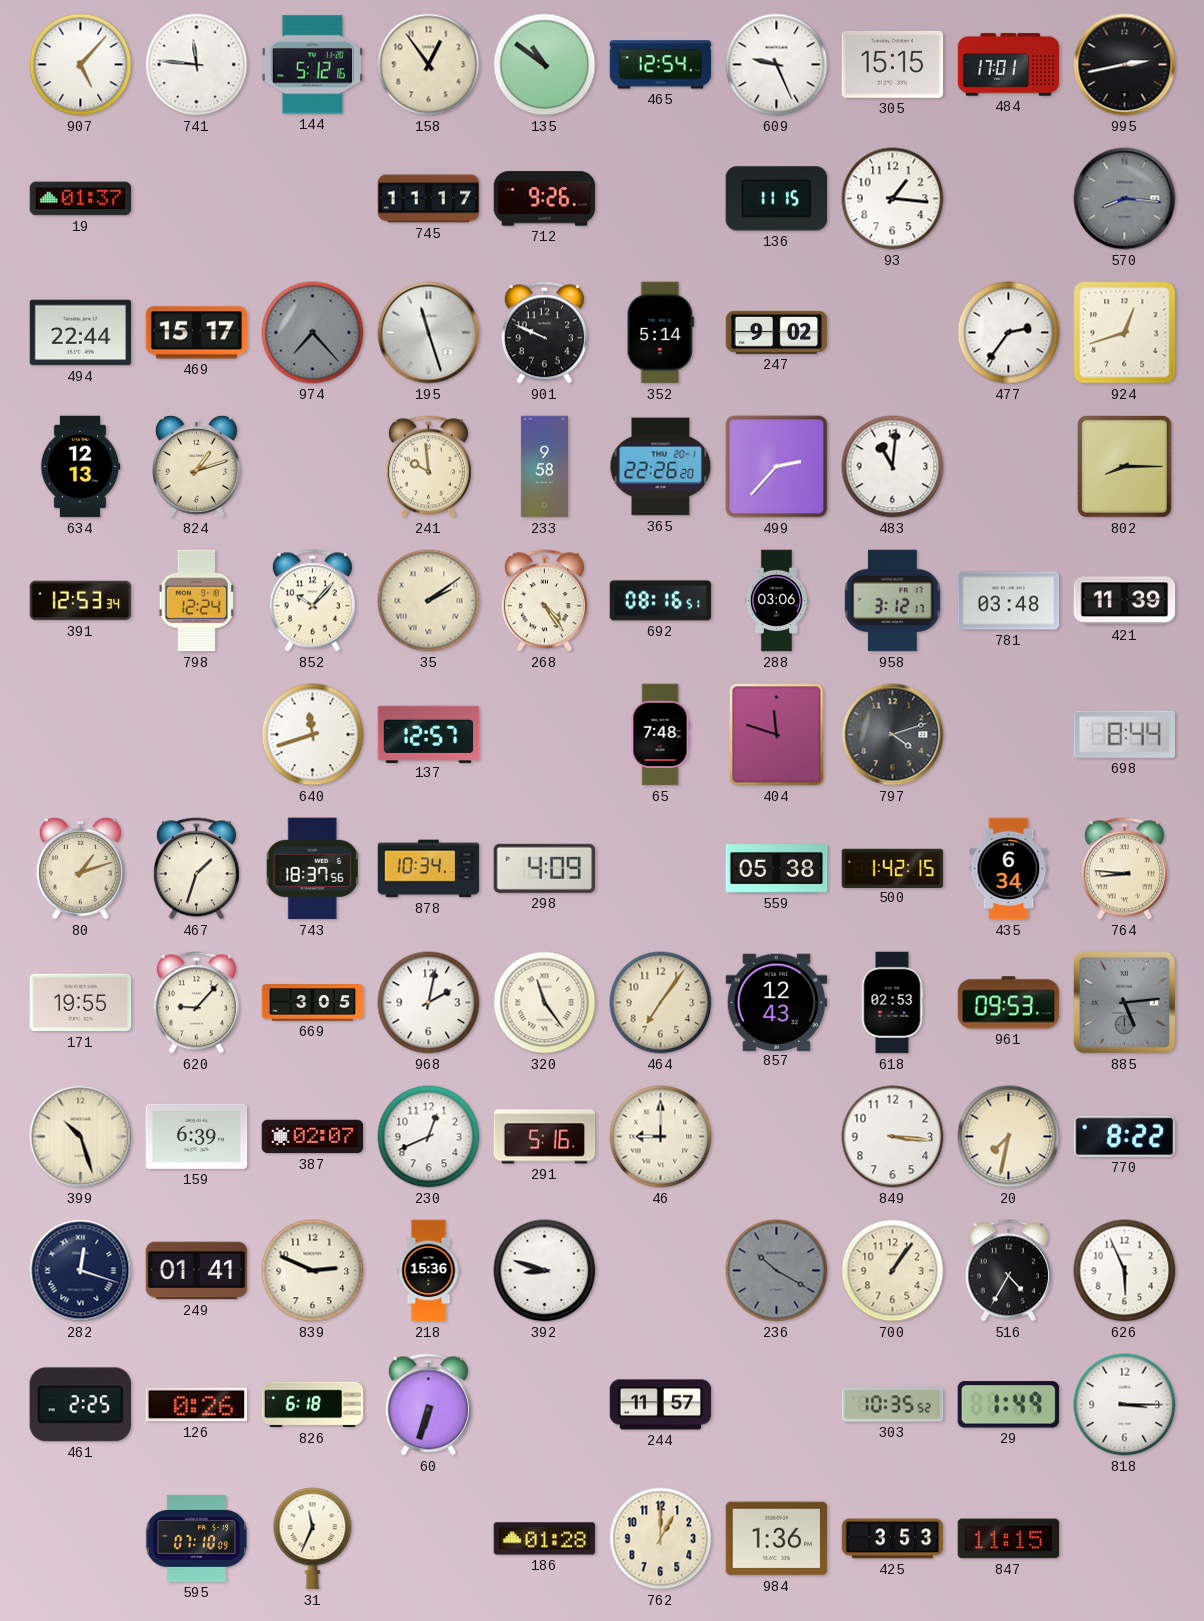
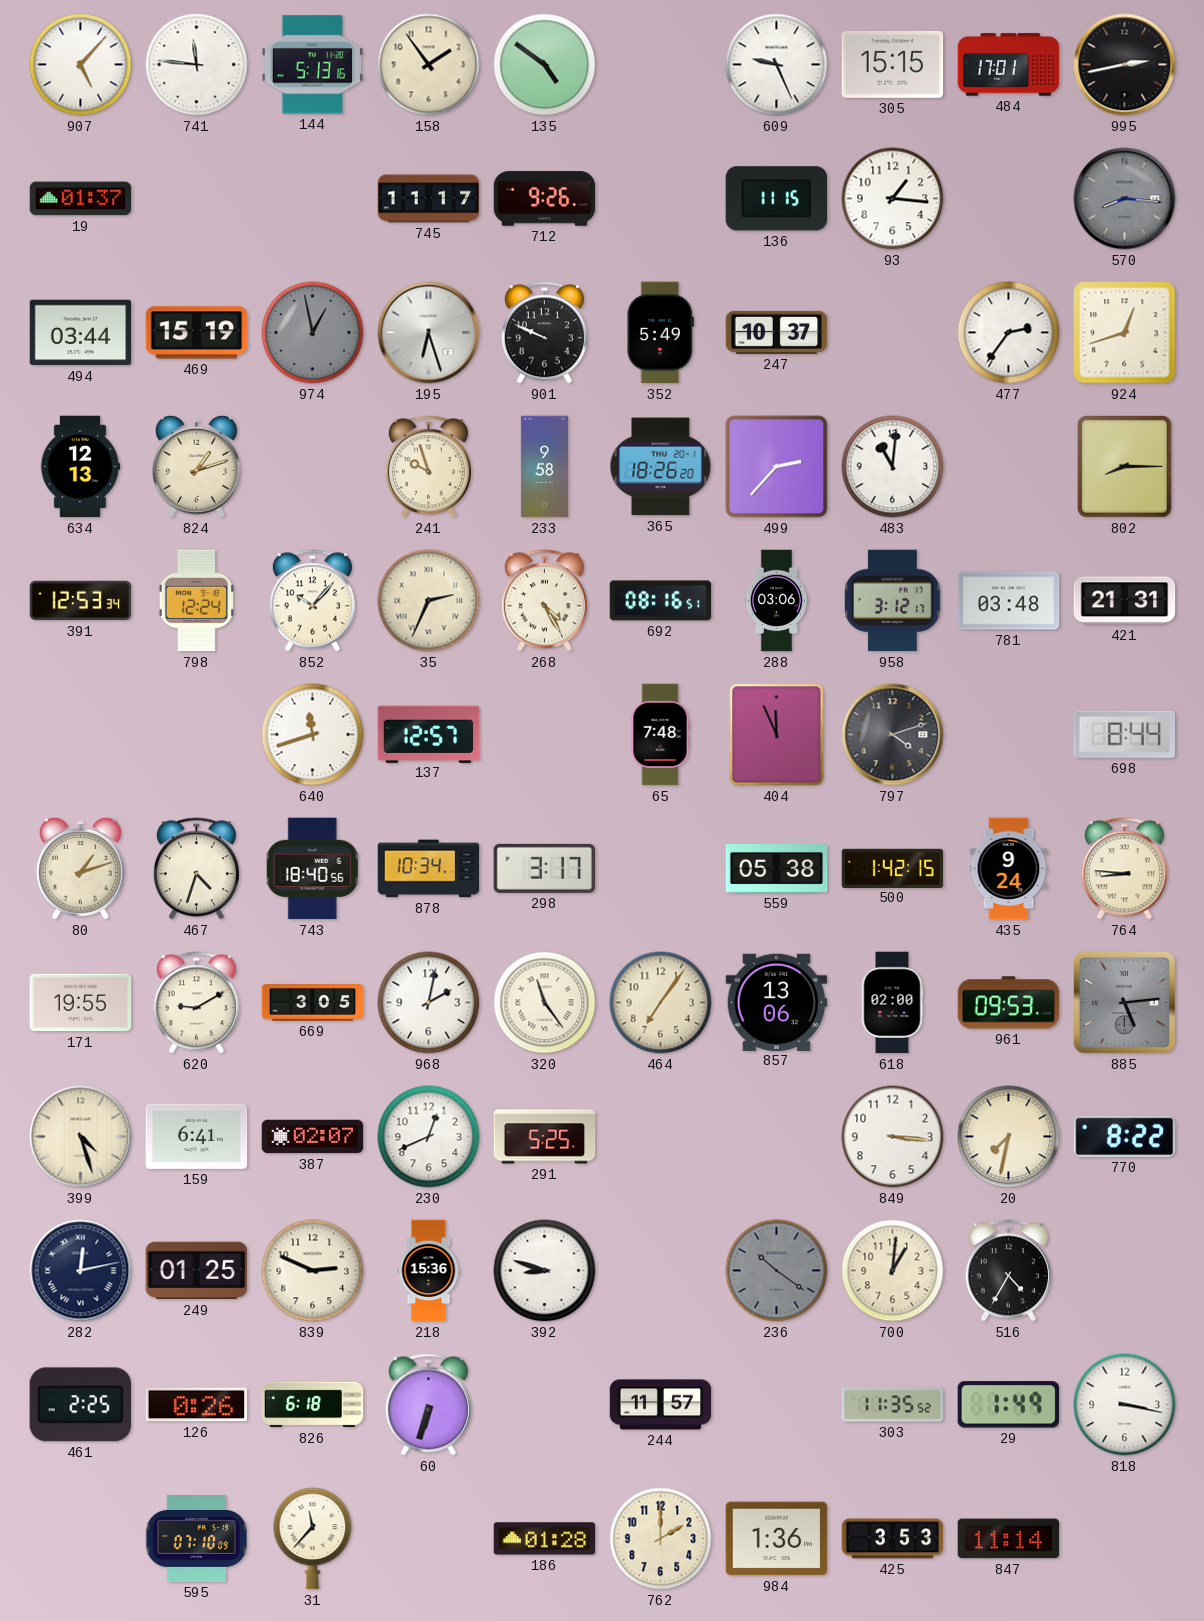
144: 5:12 -> 5:13
158: 12:54 -> 1:54
135: 10:51 -> 4:51
465: 12:54 -> none
494: 22:44 -> 03:44
469: 15:17 -> 15:19
974: 7:23 -> 12:58
195: 11:27 -> 6:27
352: 5:14 -> 5:49
247: 9:02 -> 10:37
241: 9:59 -> 9:57
365: 22:26 -> 18:26
35: 2:09 -> 2:34
268: 4:24 -> 4:25
421: 11:39 -> 21:31
404: 11:48 -> 11:56
467: 1:33 -> 4:33
743: 18:37 -> 18:40
298: 4:09 -> 3:17
435: 6:34 -> 9:24
620: 9:07 -> 9:10
857: 12:43 -> 13:06
618: 02:53 -> 02:00
399: 10:27 -> 4:27
159: 6:39 -> 6:41
291: 5:16 -> 5:25
46: 9:00 -> none
282: 12:18 -> 12:13
249: 01:41 -> 01:25
236: 10:20 -> 10:21
700: 1:06 -> 1:01
626: 5:56 -> none
303: 10:35 -> 11:35
818: 3:15 -> 3:17
31: 11:34 -> 11:37
762: 1:00 -> 2:00
847: 11:15 -> 11:14
